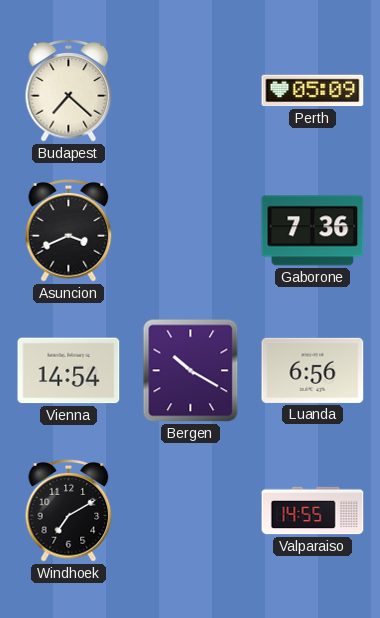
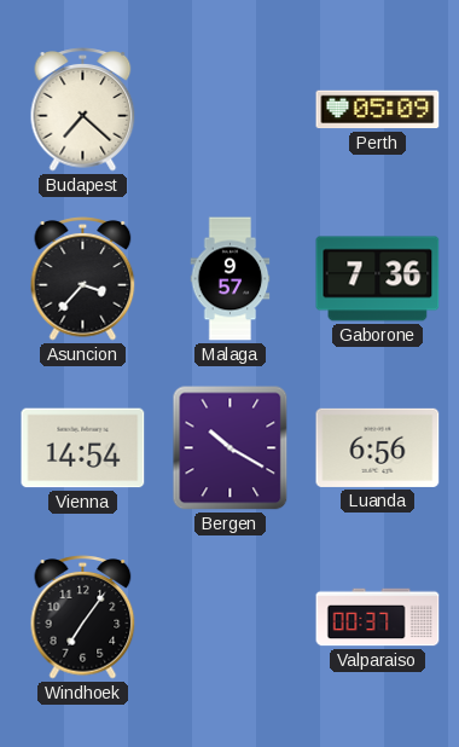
Asuncion: 3:41 -> 3:37
Malaga: none -> 9:57
Windhoek: 7:10 -> 7:06
Valparaiso: 14:55 -> 00:37
